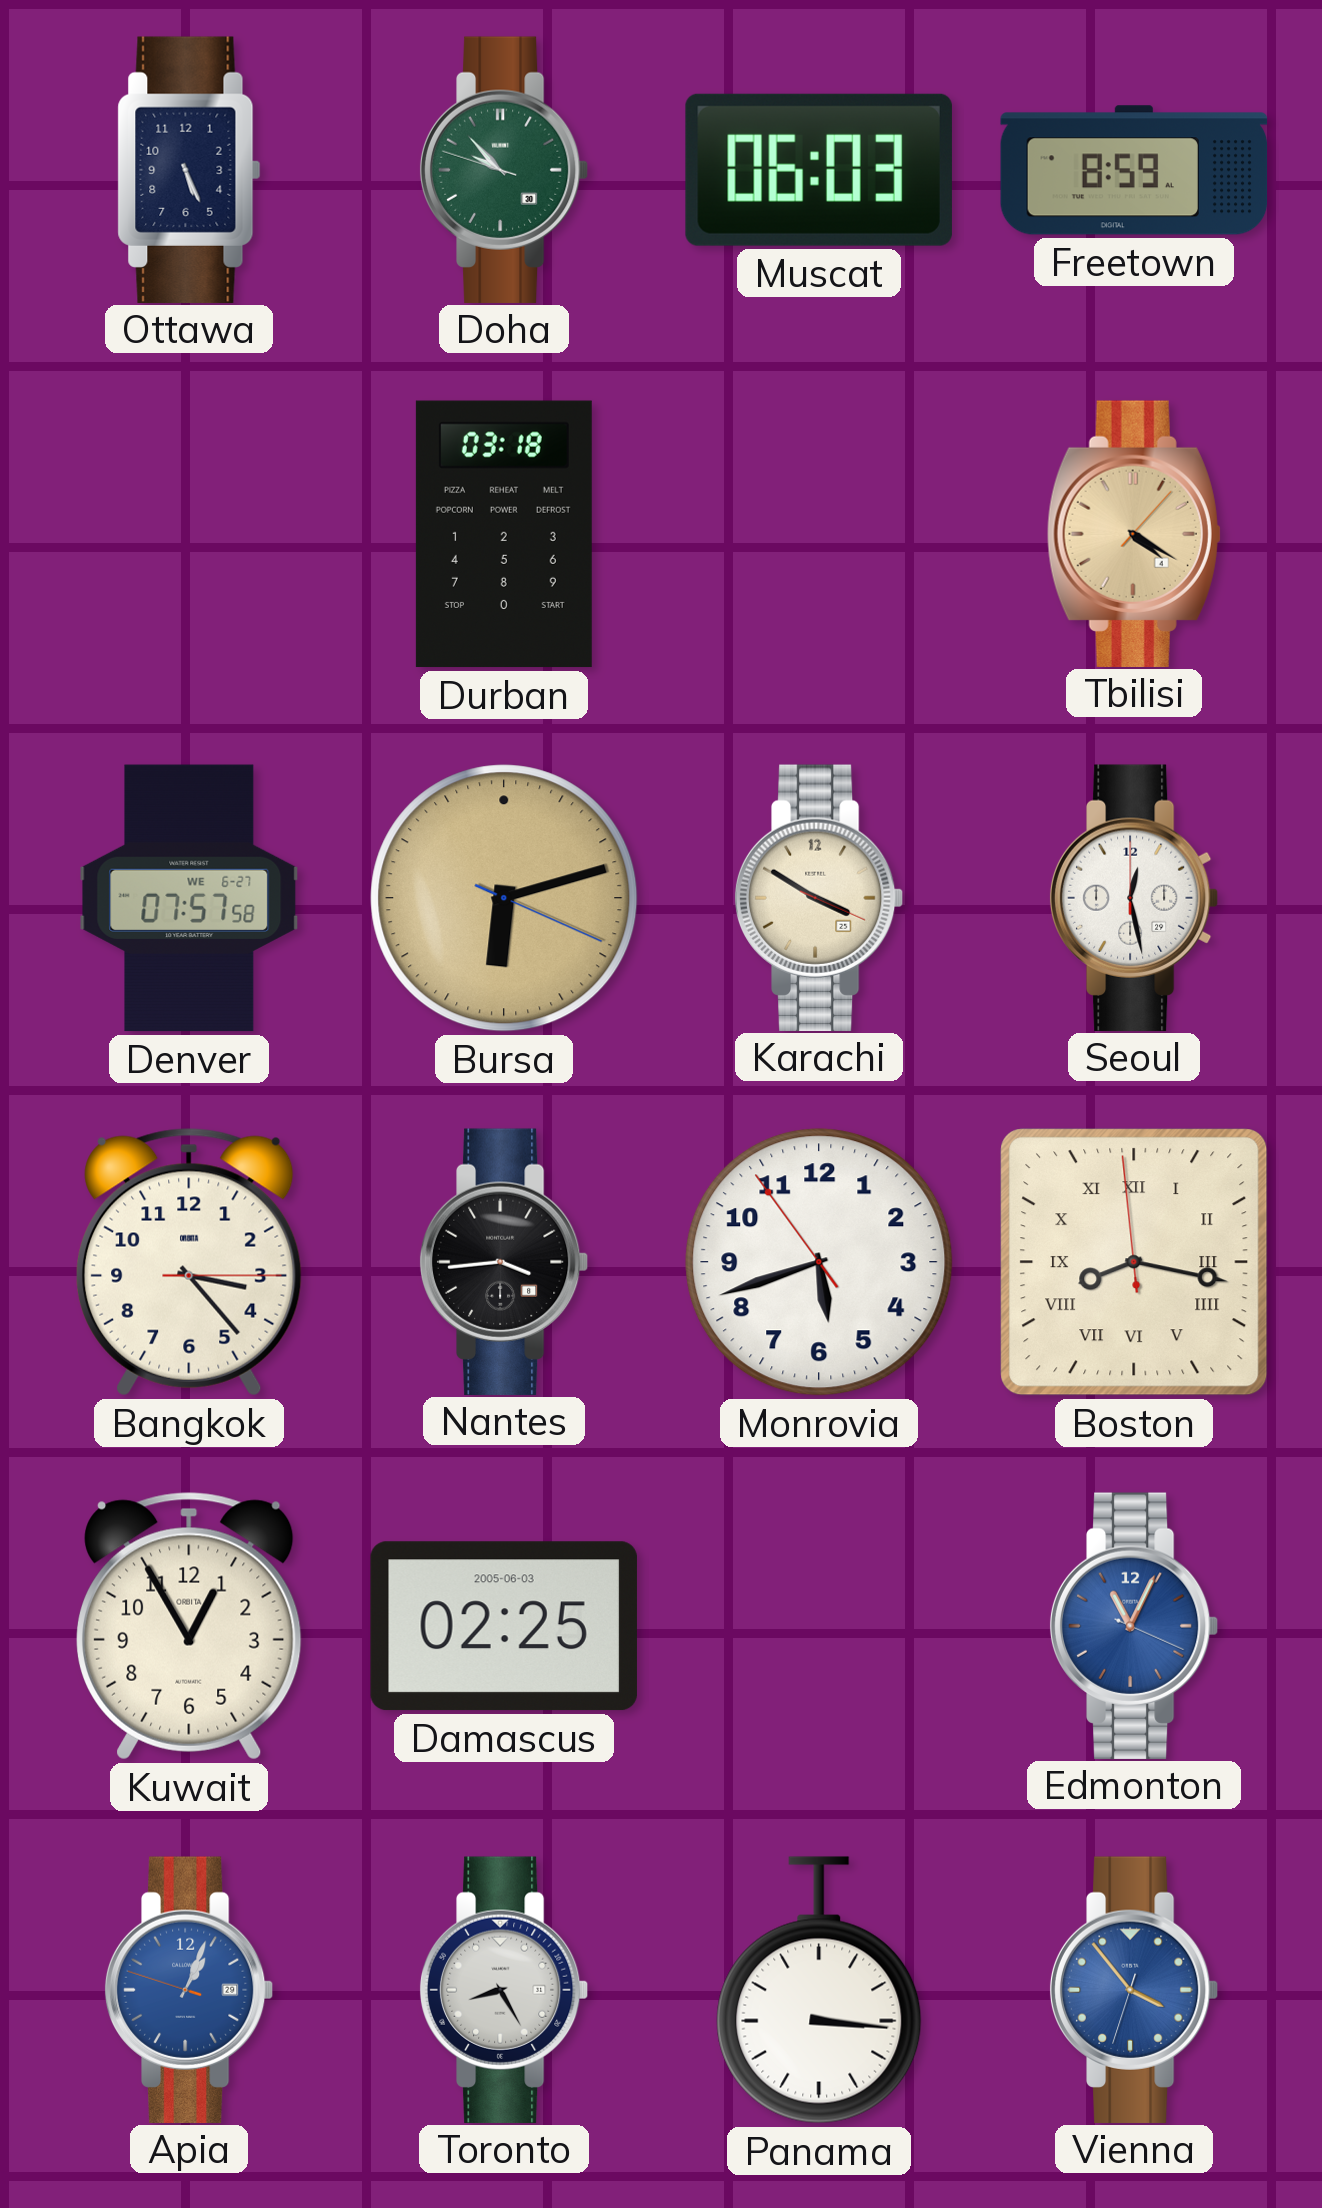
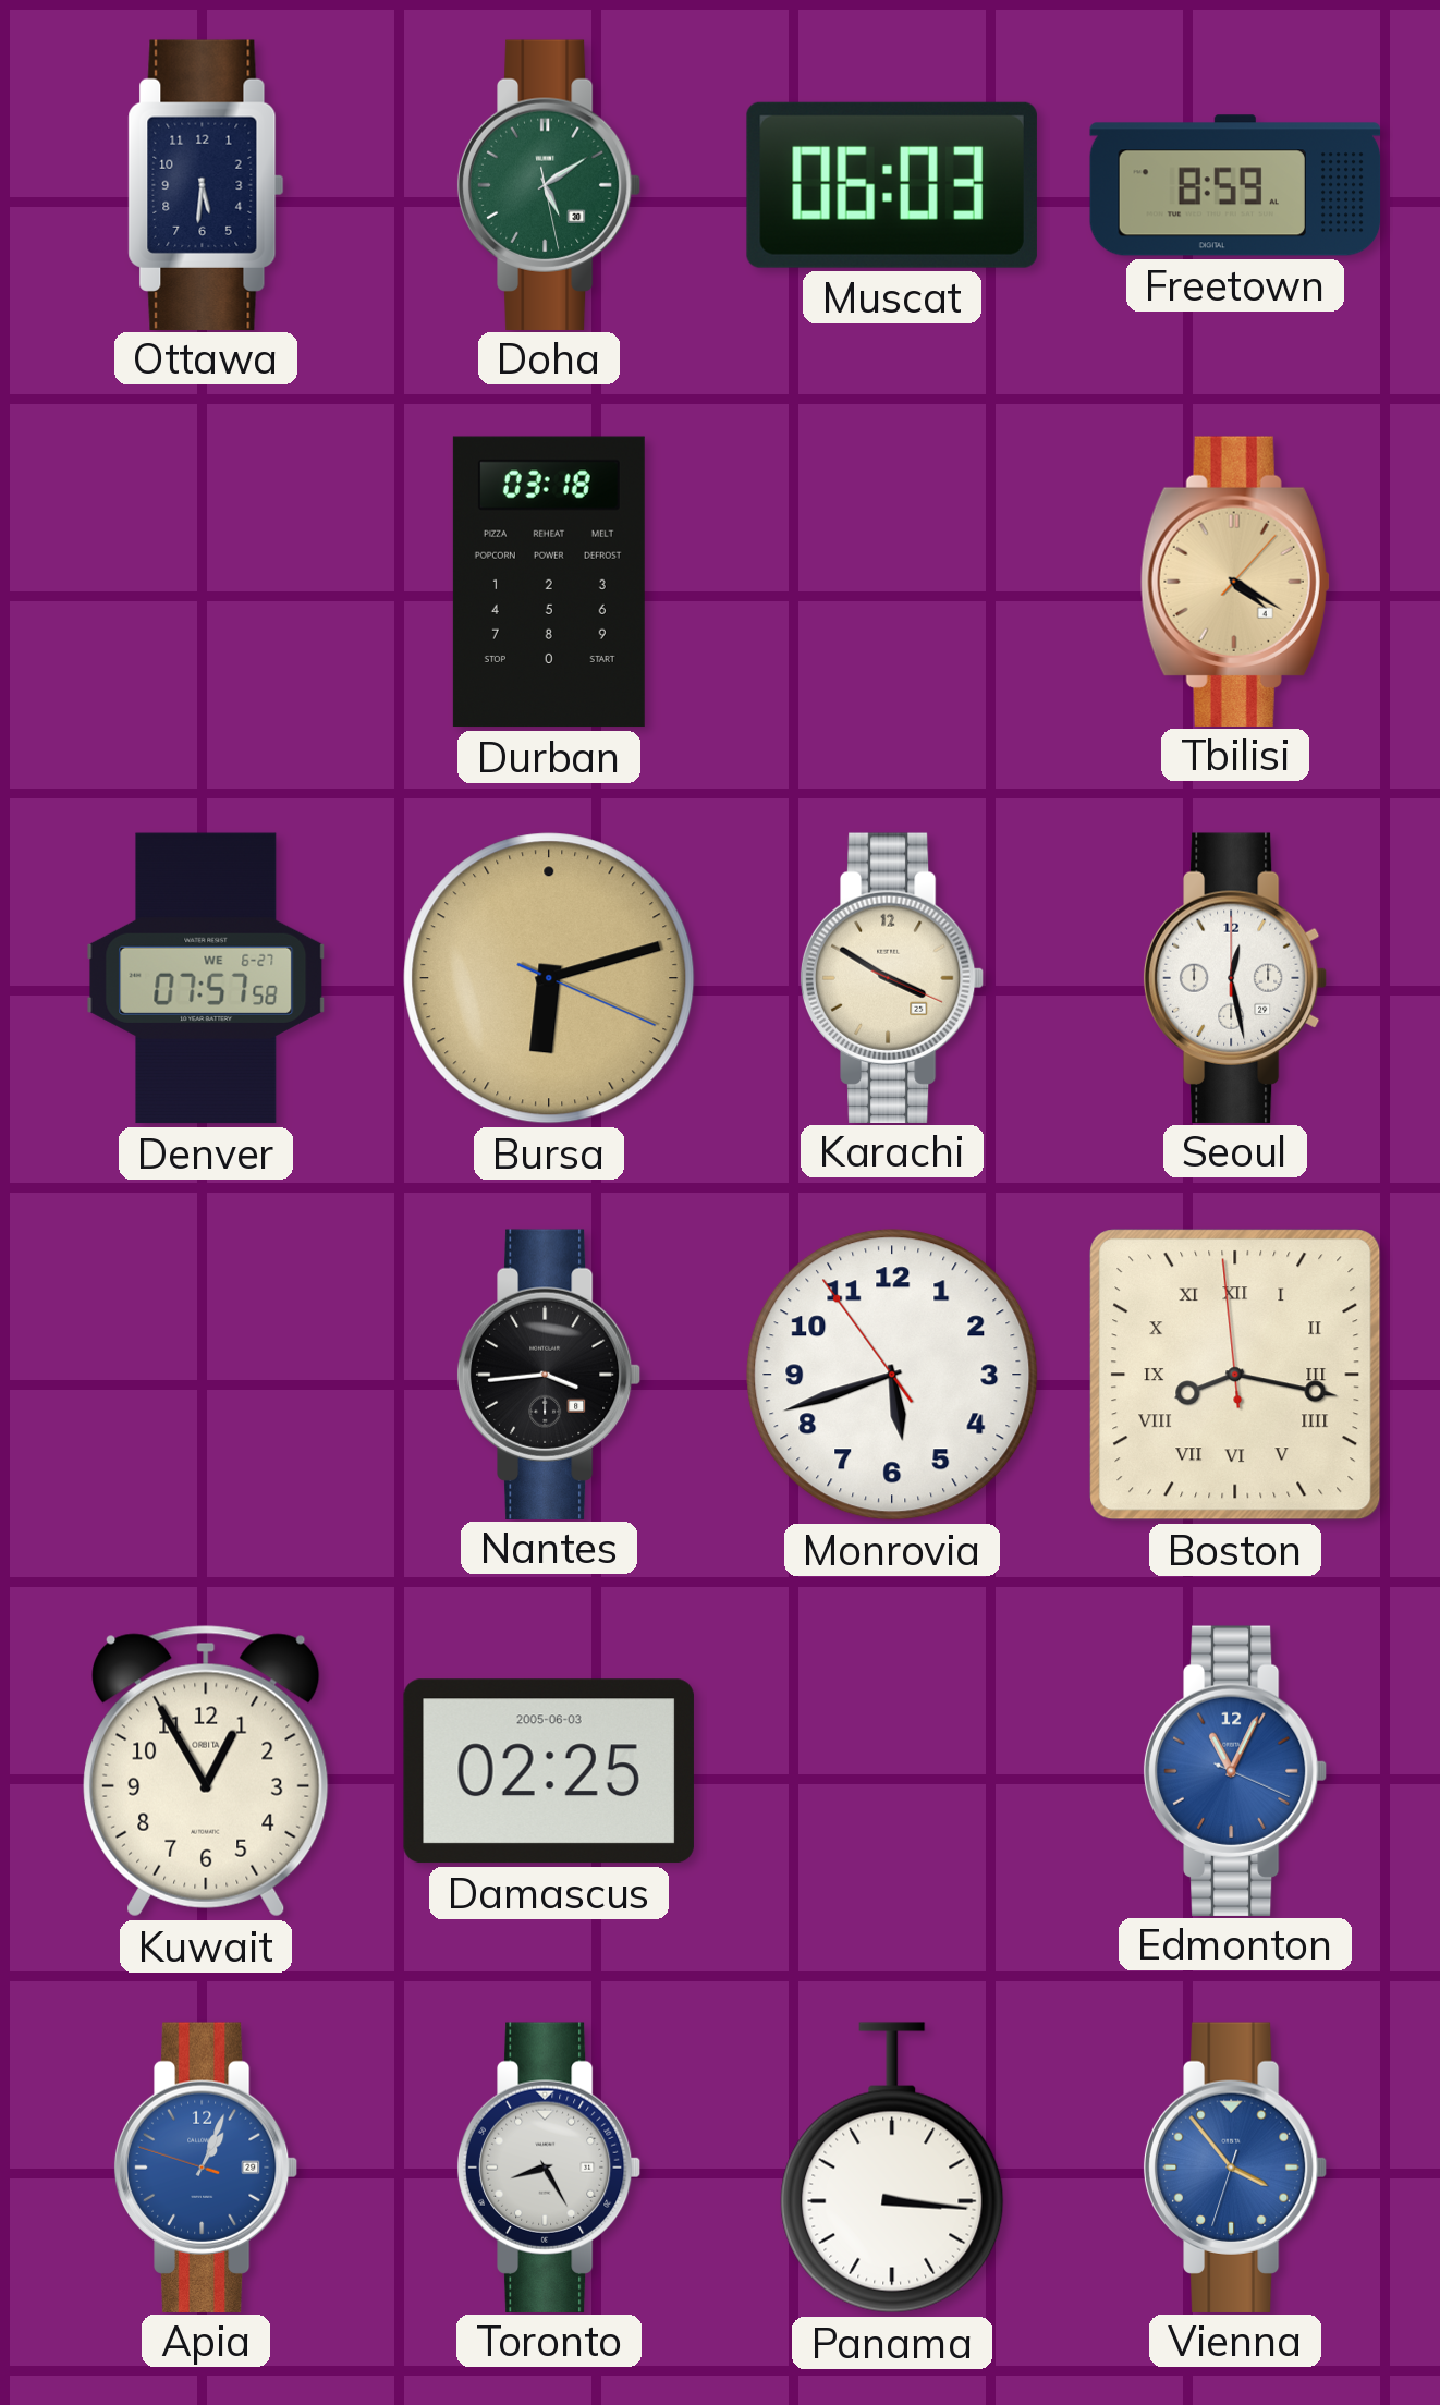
Ottawa: 5:26 -> 5:31
Doha: 9:52 -> 5:09
Bangkok: 3:23 -> none
